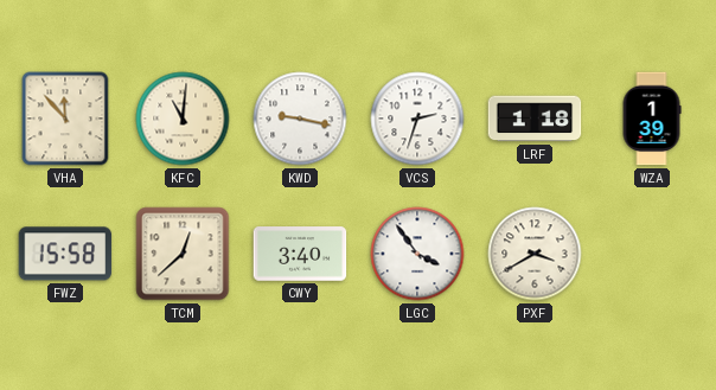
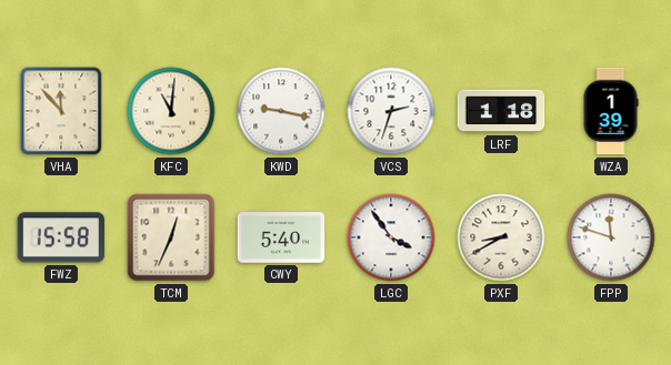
TCM: 12:38 -> 12:34
CWY: 3:40 -> 5:40
PXF: 3:40 -> 8:40
FPP: none -> 11:48
